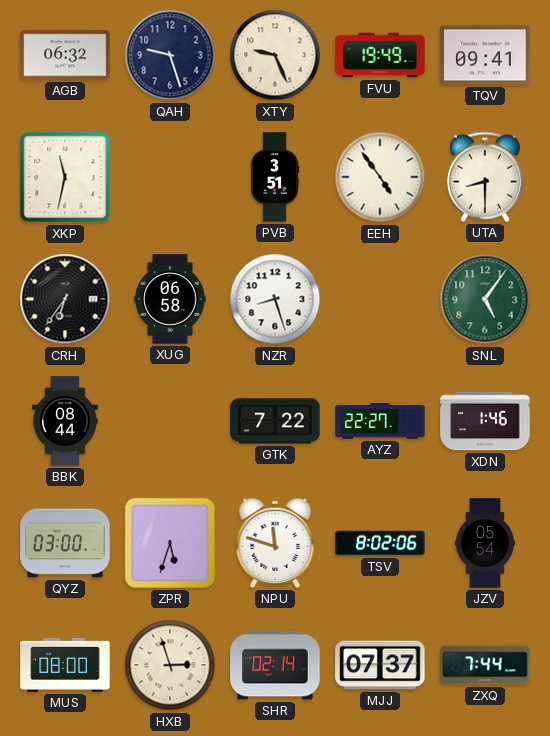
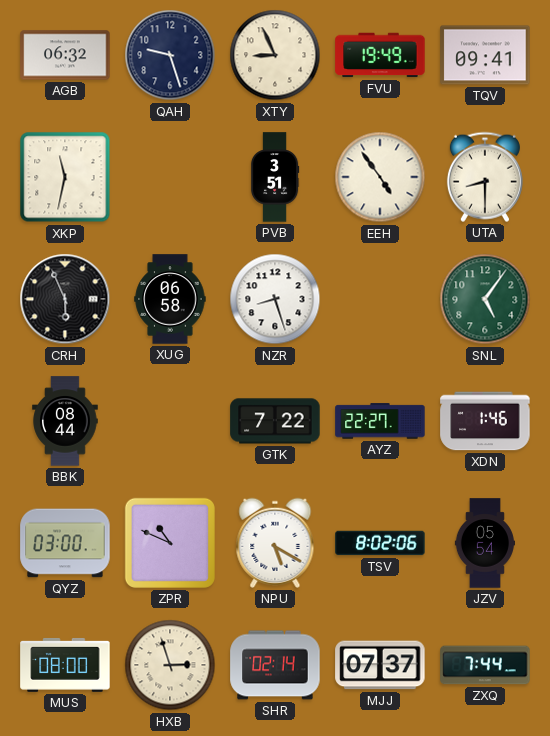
XTY: 9:26 -> 8:56
CRH: 6:36 -> 5:56
ZPR: 5:33 -> 10:49
NPU: 11:48 -> 5:20
